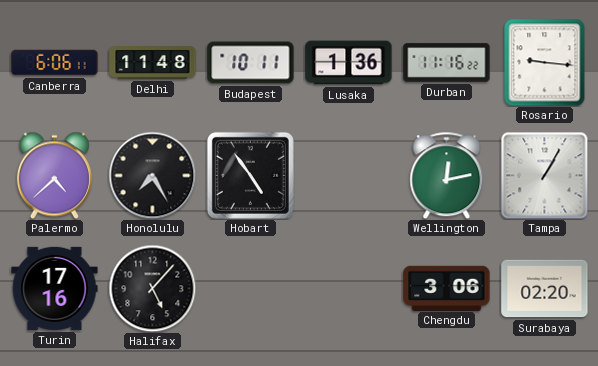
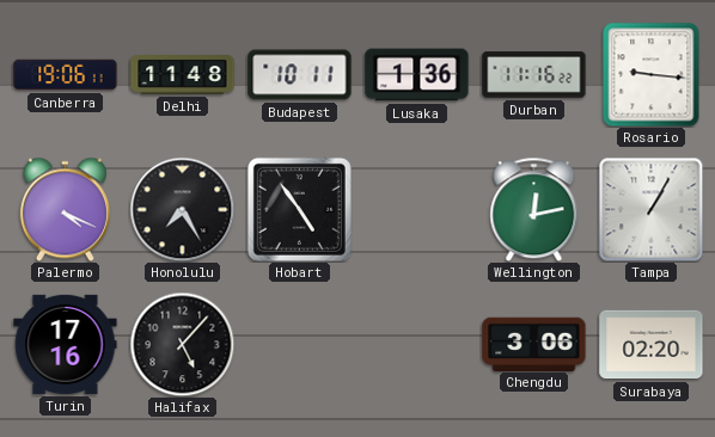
Canberra: 6:06 -> 19:06
Palermo: 4:38 -> 4:19
